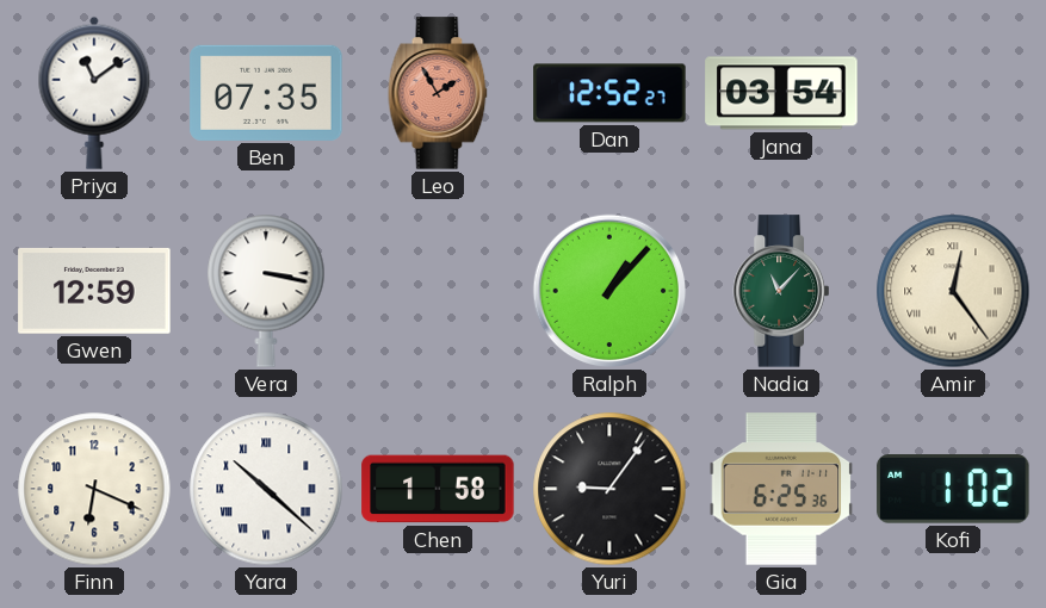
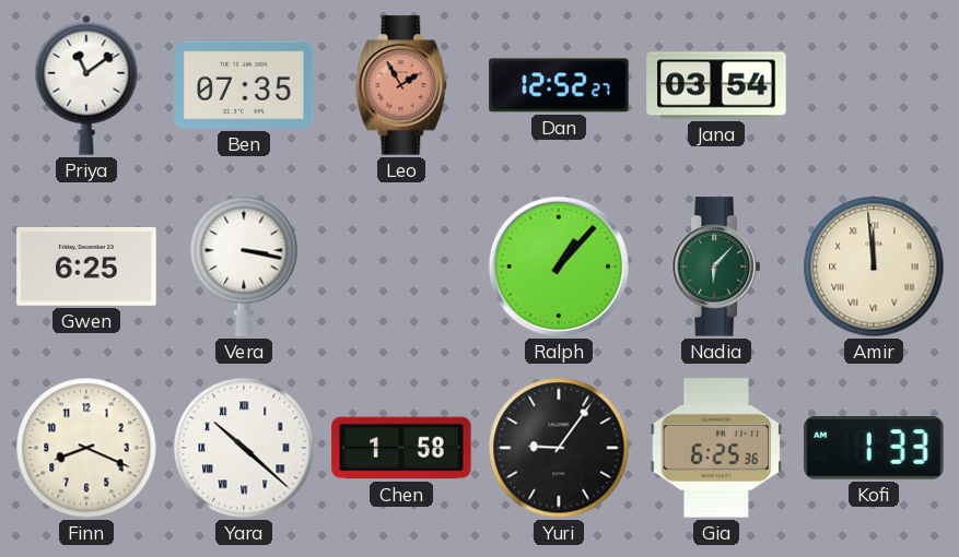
Gwen: 12:59 -> 6:25
Nadia: 11:07 -> 6:07
Amir: 12:24 -> 11:59
Finn: 6:19 -> 8:19
Kofi: 1:02 -> 1:33
